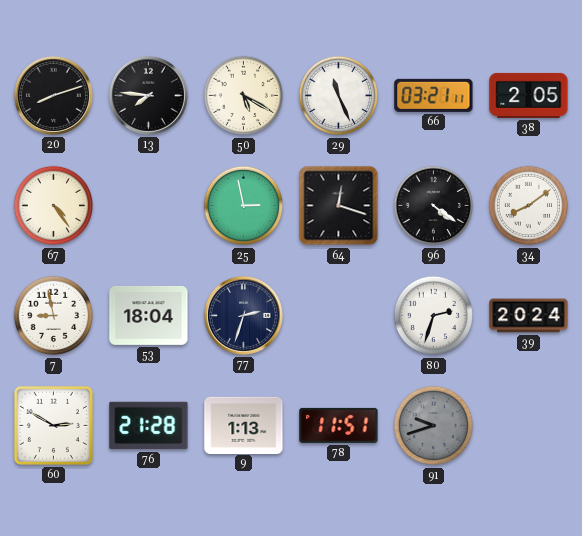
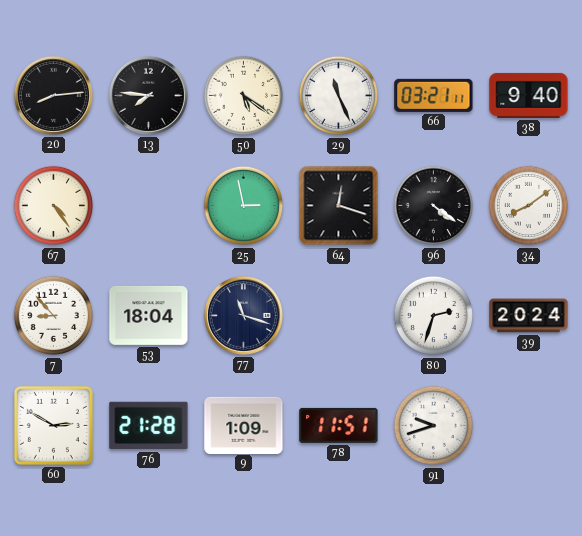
20: 8:12 -> 8:14
50: 5:20 -> 5:21
38: 2:05 -> 9:40
7: 8:58 -> 8:53
77: 2:33 -> 11:18
9: 1:13 -> 1:09
91 dial: grey -> white
